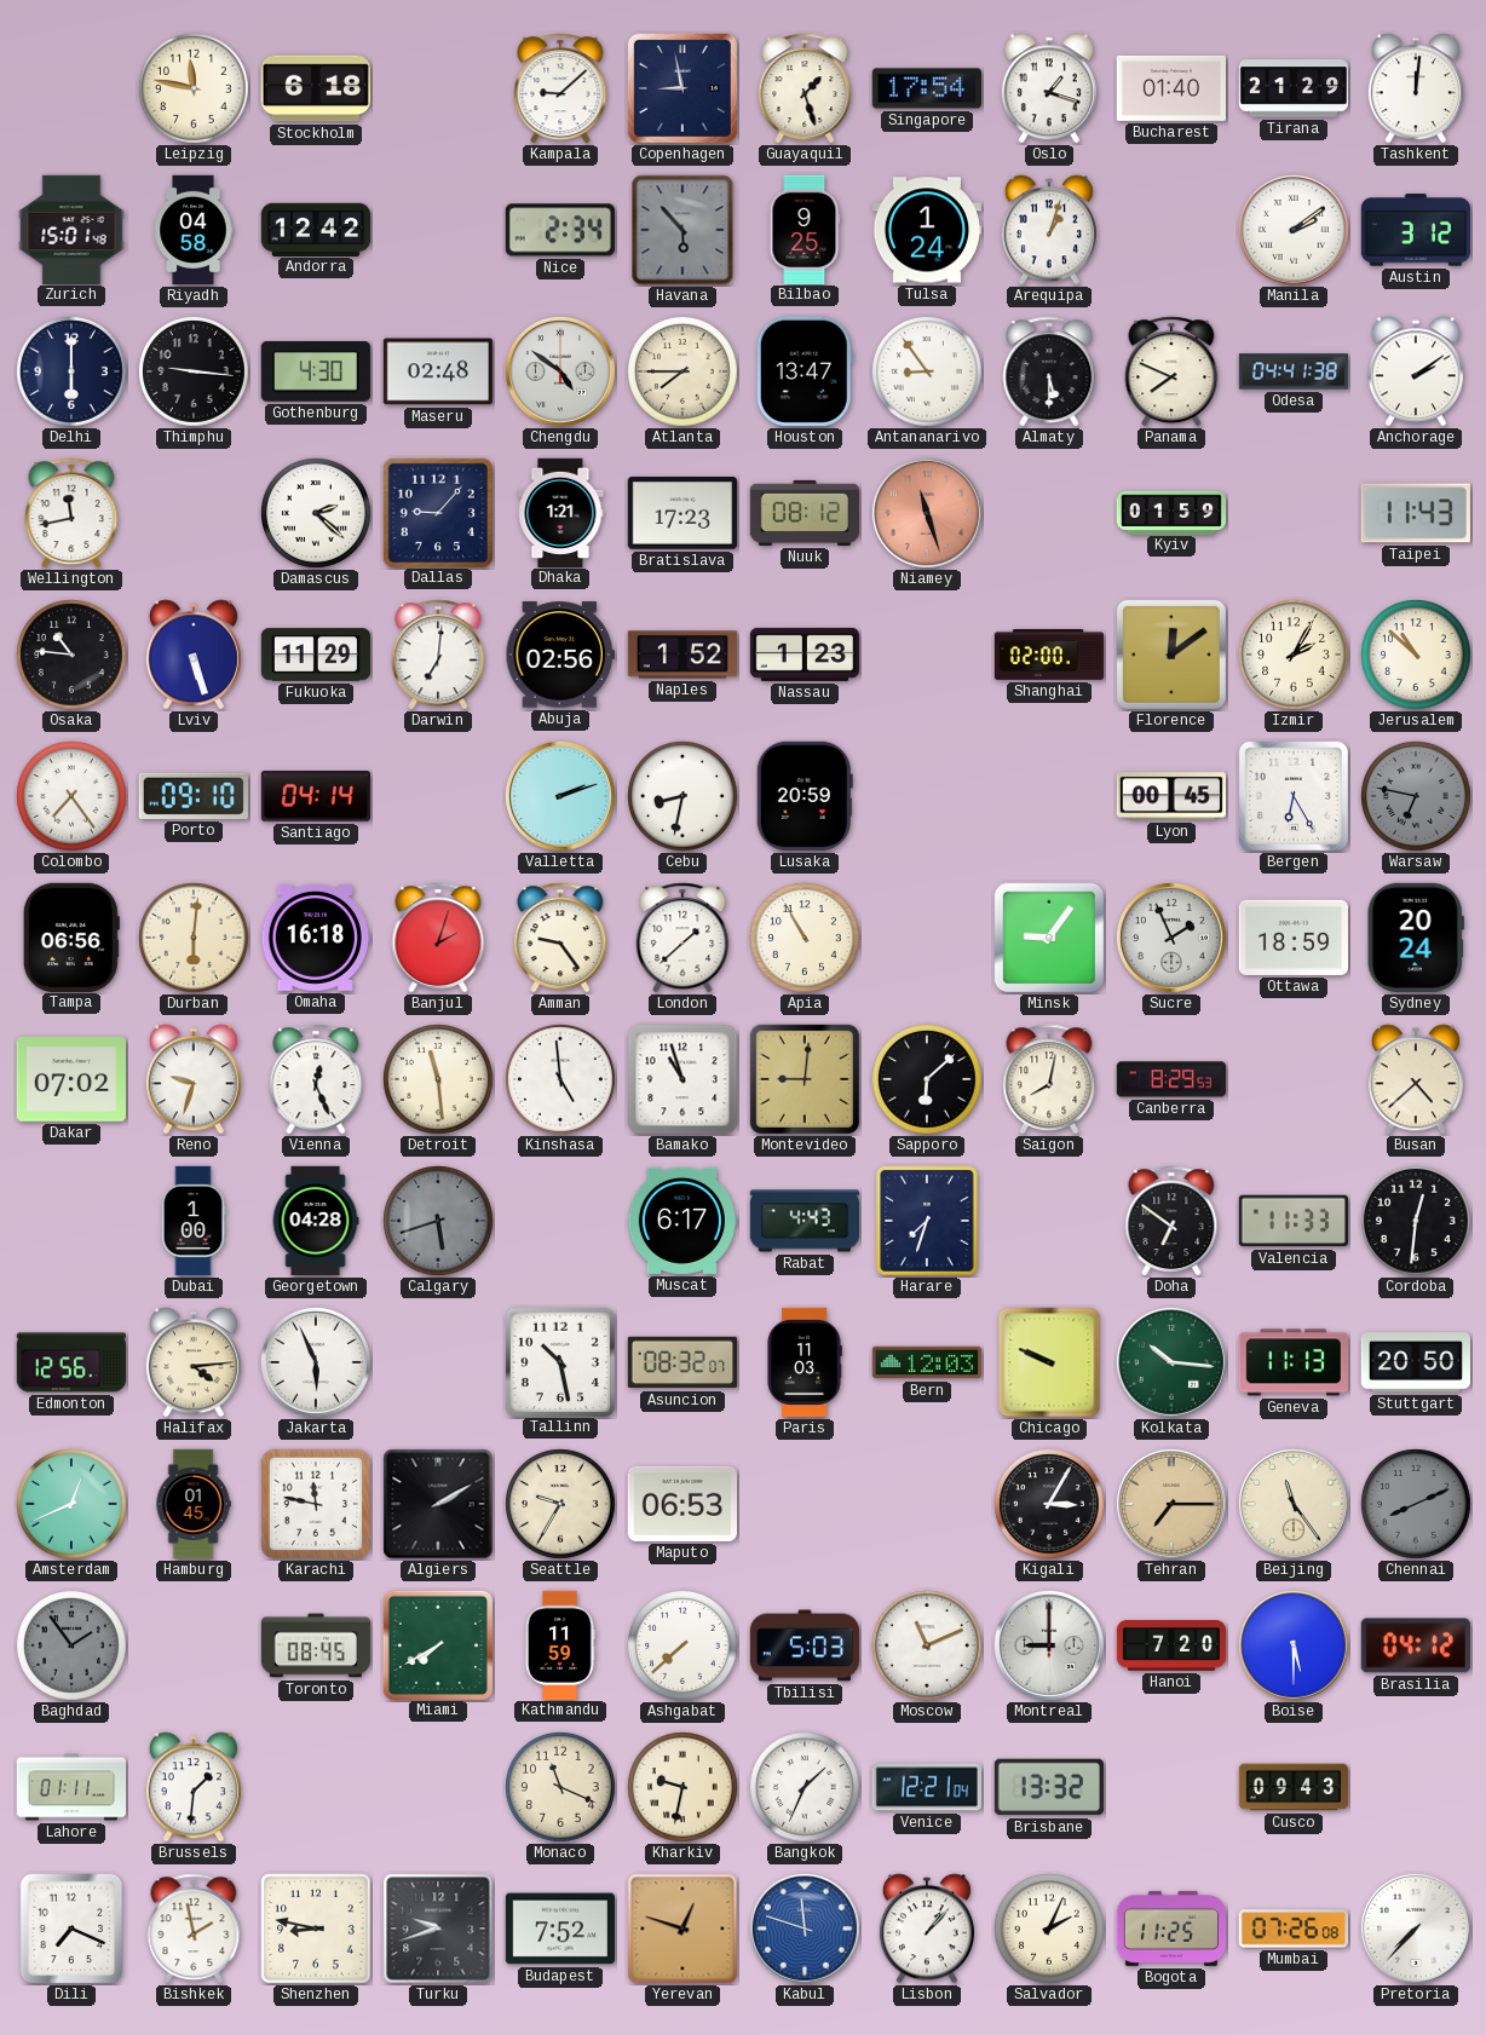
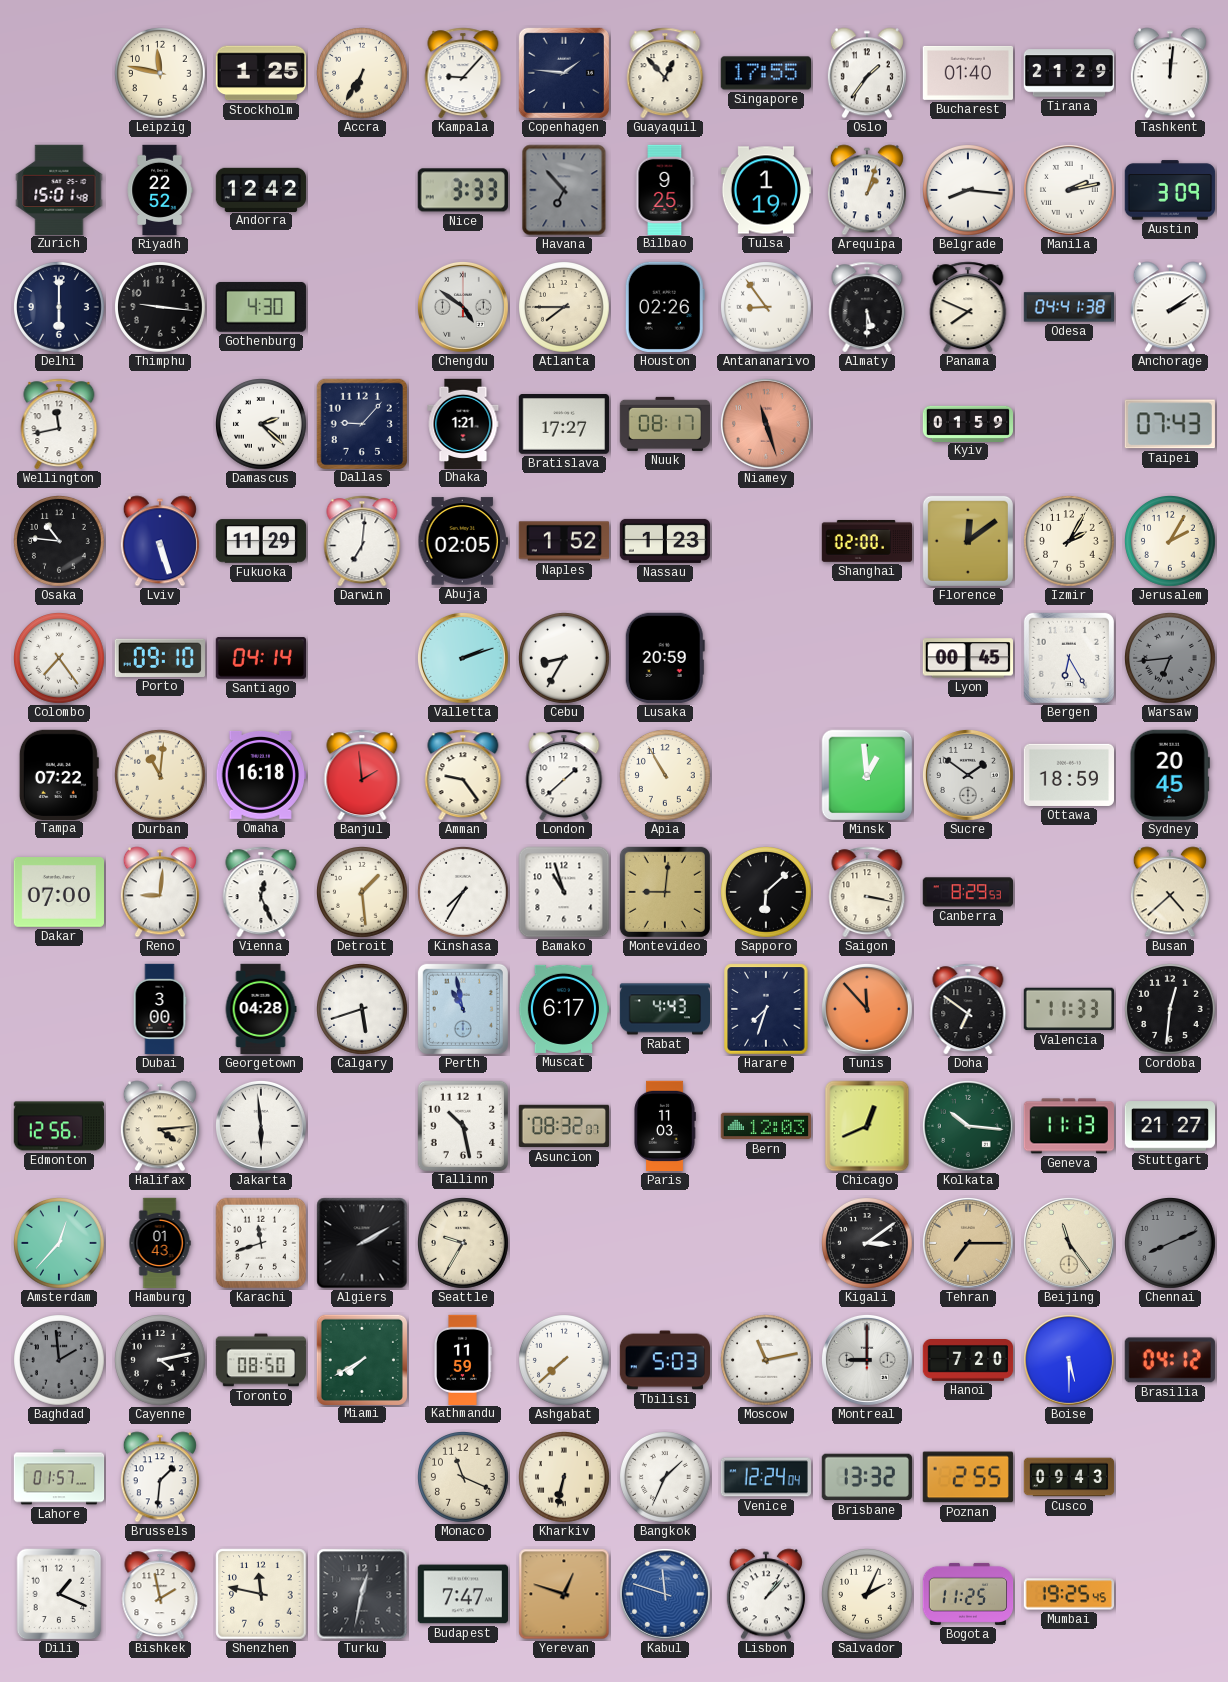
Stockholm: 6:18 -> 1:25
Accra: none -> 6:35
Kampala: 9:08 -> 9:07
Copenhagen: 8:58 -> 1:46
Guayaquil: 1:27 -> 12:53
Singapore: 17:54 -> 17:55
Oslo: 1:18 -> 1:36
Riyadh: 04:58 -> 22:52
Nice: 2:34 -> 3:33
Havana: 5:53 -> 6:53
Tulsa: 1:24 -> 1:19
Belgrade: none -> 8:16
Manila: 2:09 -> 2:13
Austin: 3:12 -> 3:09
Maseru: 02:48 -> none
Houston: 13:47 -> 02:26
Bratislava: 17:23 -> 17:27
Nuuk: 08:12 -> 08:17
Taipei: 11:43 -> 07:43
Abuja: 02:56 -> 02:05
Jerusalem: 10:52 -> 2:05
Cebu: 8:32 -> 8:35
Warsaw: 6:47 -> 6:44
Tampa: 06:56 -> 07:22
Durban: 6:01 -> 11:01
Banjul: 2:03 -> 1:59
Minsk: 9:06 -> 12:59
Sucre: 1:56 -> 1:51
Sydney: 20:24 -> 20:45
Dakar: 07:02 -> 07:00
Reno: 9:33 -> 9:01
Detroit: 11:29 -> 1:29
Kinshasa: 4:59 -> 7:35
Saigon: 8:02 -> 3:17
Dubai: 1:00 -> 3:00
Calgary dial: grey -> white
Perth: none -> 10:58
Tunis: none -> 11:53
Jakarta: 5:56 -> 5:59
Chicago: 9:49 -> 12:41
Stuttgart: 20:50 -> 21:27
Amsterdam: 12:41 -> 12:37
Hamburg: 01:45 -> 01:43
Karachi: 11:47 -> 11:42
Maputo: 06:53 -> none
Kigali: 3:05 -> 3:09
Baghdad: 1:54 -> 1:59
Cayenne: none -> 4:13
Toronto: 08:45 -> 08:50
Moscow: 11:11 -> 11:13
Lahore: 01:11 -> 01:57
Kharkiv: 9:32 -> 6:32
Venice: 12:21 -> 12:24
Poznan: none -> 2:55
Dili: 7:19 -> 1:19
Shenzhen: 8:47 -> 11:47
Turku: 9:42 -> 12:32
Budapest: 7:52 -> 7:47
Mumbai: 07:26 -> 19:25
Pretoria: 7:37 -> none
